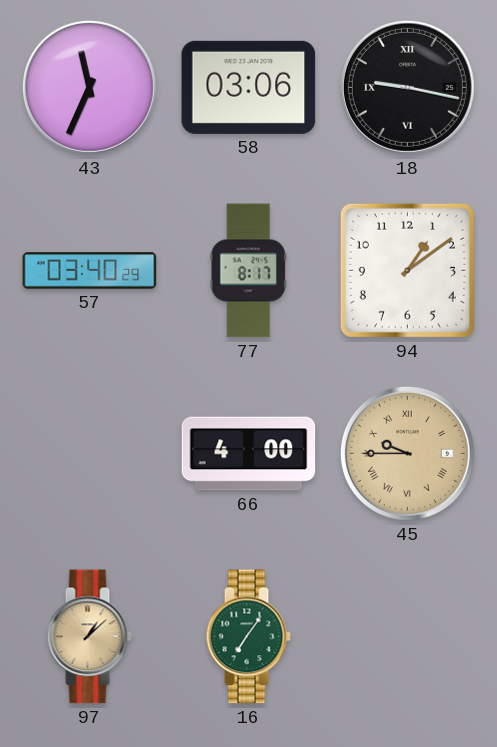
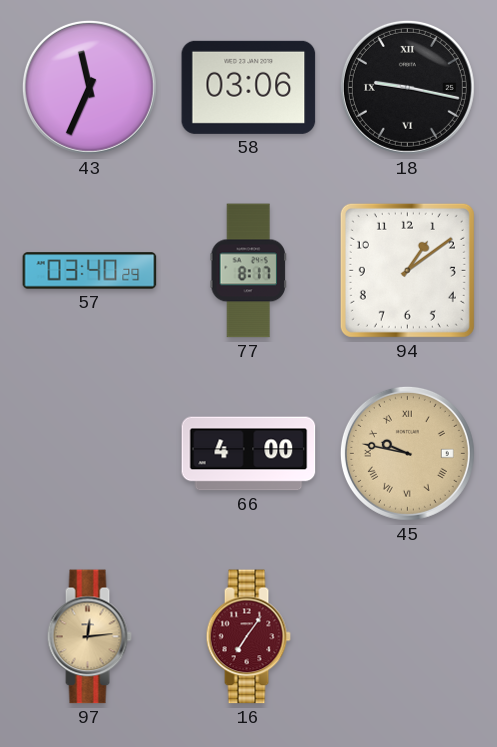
45: 9:45 -> 9:47
97: 1:08 -> 12:14
16 dial: green -> burgundy
